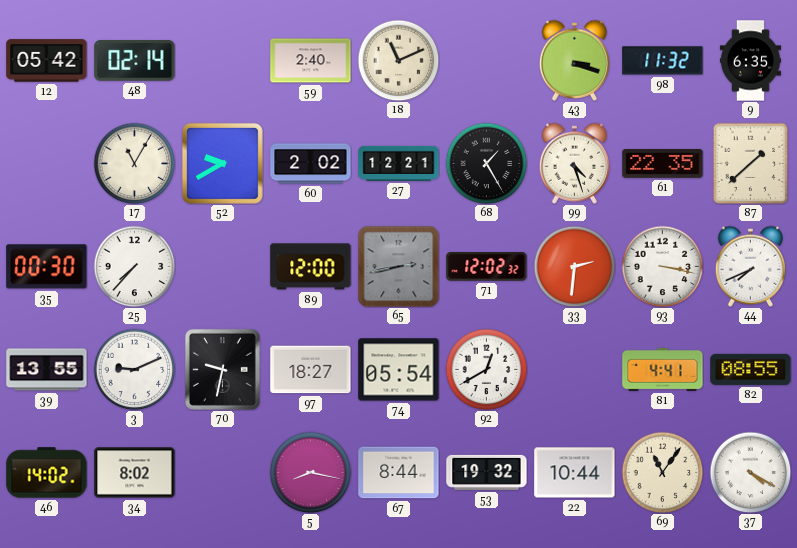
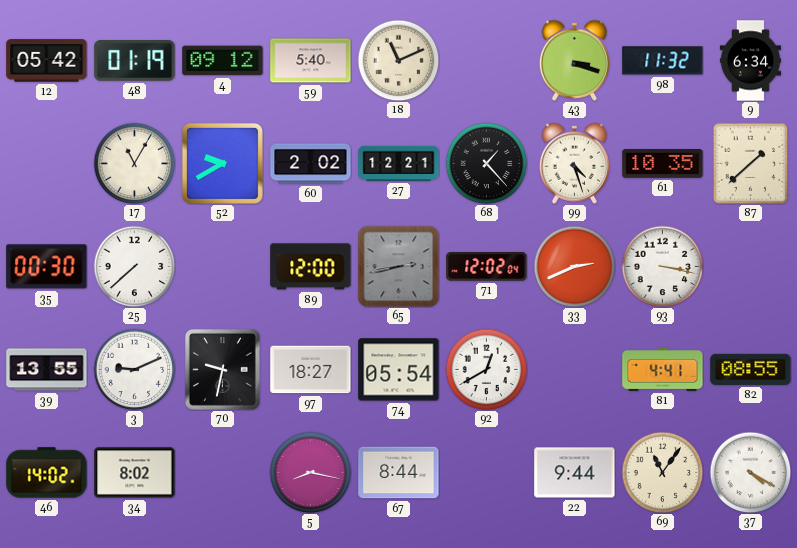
48: 02:14 -> 01:19
4: none -> 09:12
59: 2:40 -> 5:40
9: 6:35 -> 6:34
68: 1:25 -> 1:23
61: 22:35 -> 10:35
25: 7:37 -> 7:38
71: 12:02:32 -> 12:02:04
33: 2:31 -> 2:41
44: 7:41 -> none
53: 19:32 -> none
22: 10:44 -> 9:44
